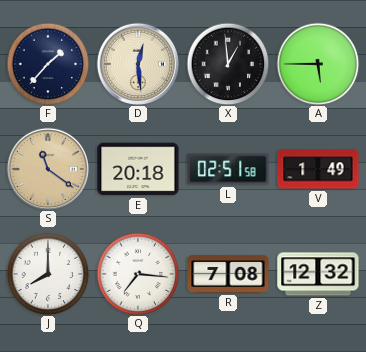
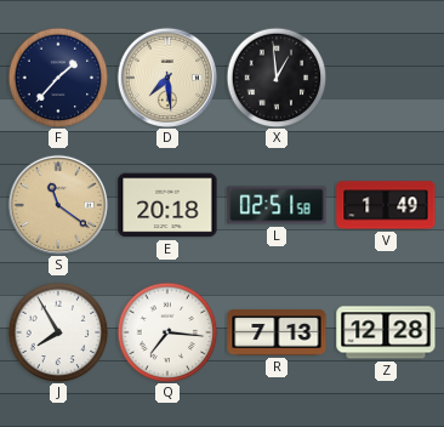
D: 12:29 -> 7:29
A: 5:45 -> none
J: 8:00 -> 7:55
R: 7:08 -> 7:13
Z: 12:32 -> 12:28
